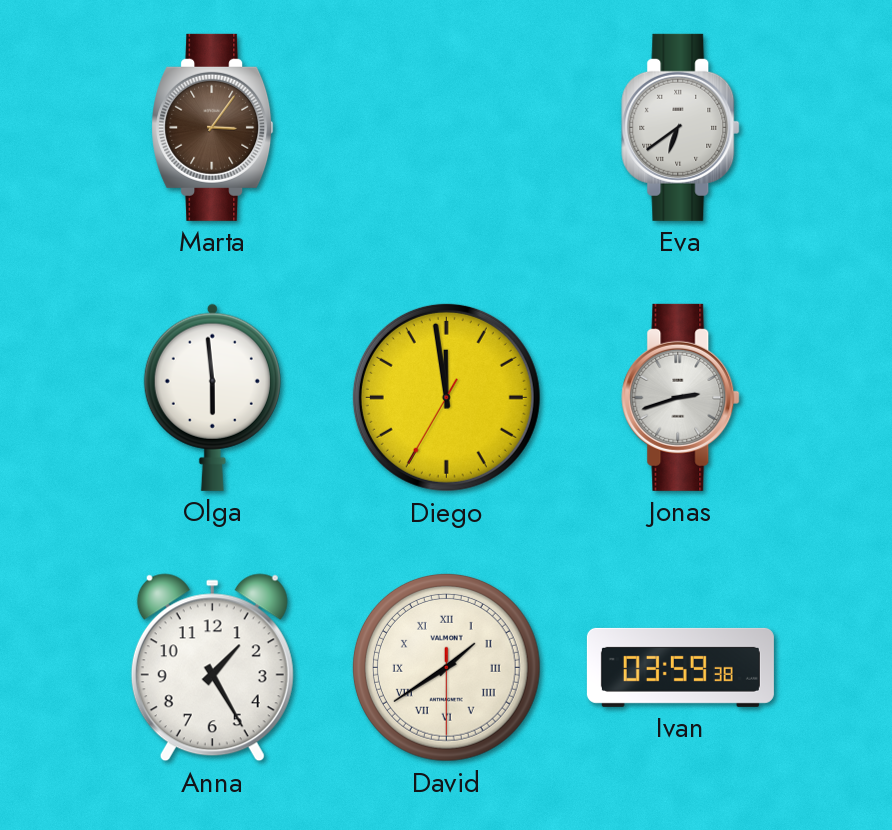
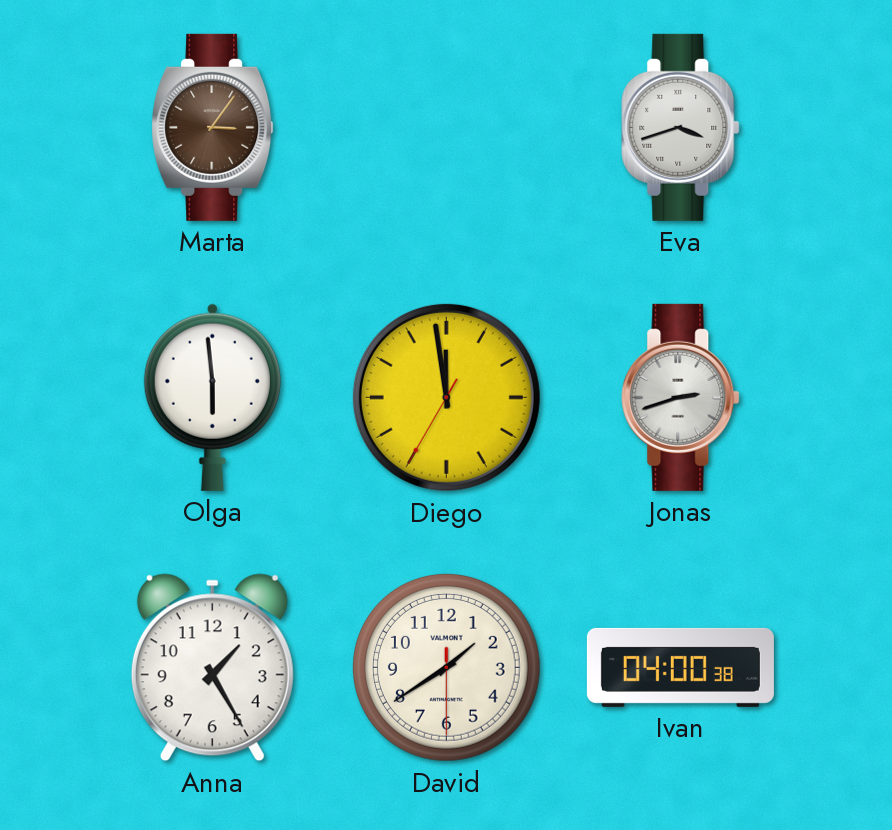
Eva: 6:39 -> 3:42
David numerals: Roman -> Arabic
Ivan: 03:59 -> 04:00
